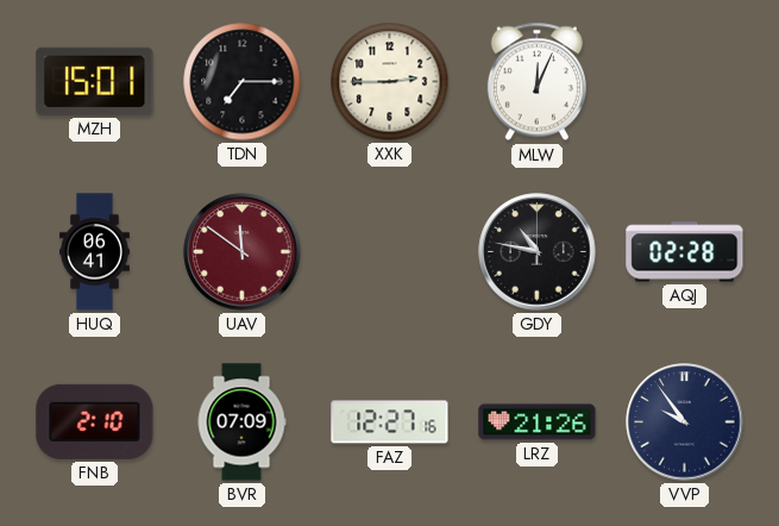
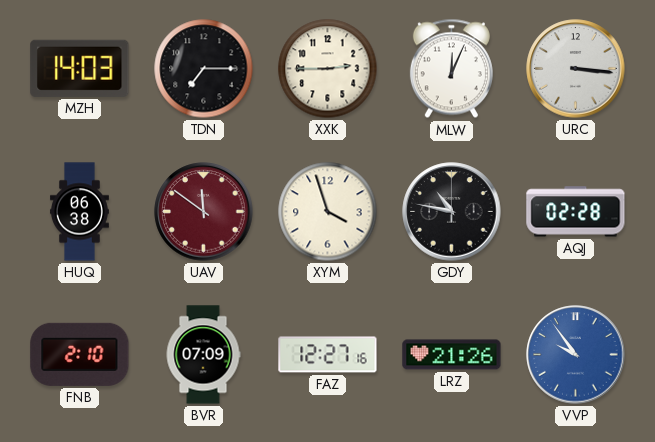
MZH: 15:01 -> 14:03
URC: none -> 3:16
HUQ: 06:41 -> 06:38
XYM: none -> 3:57
VVP dial: navy -> blue
